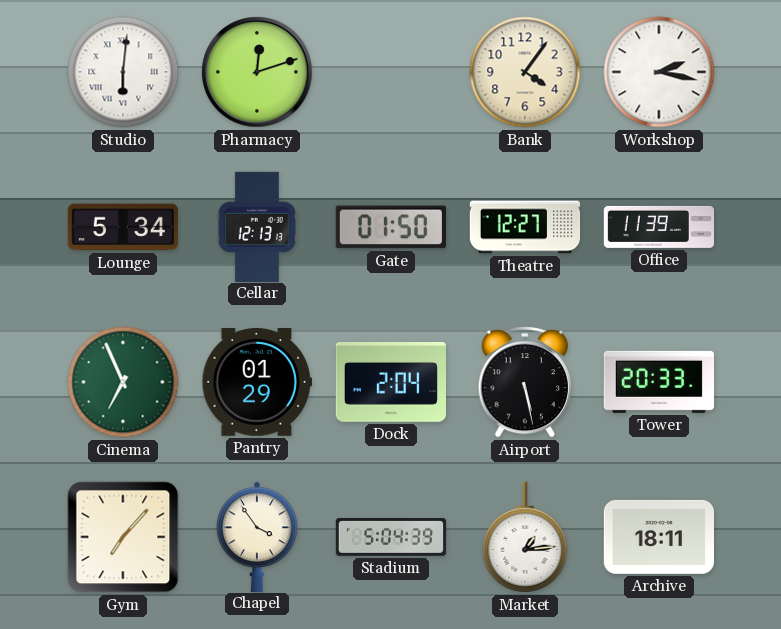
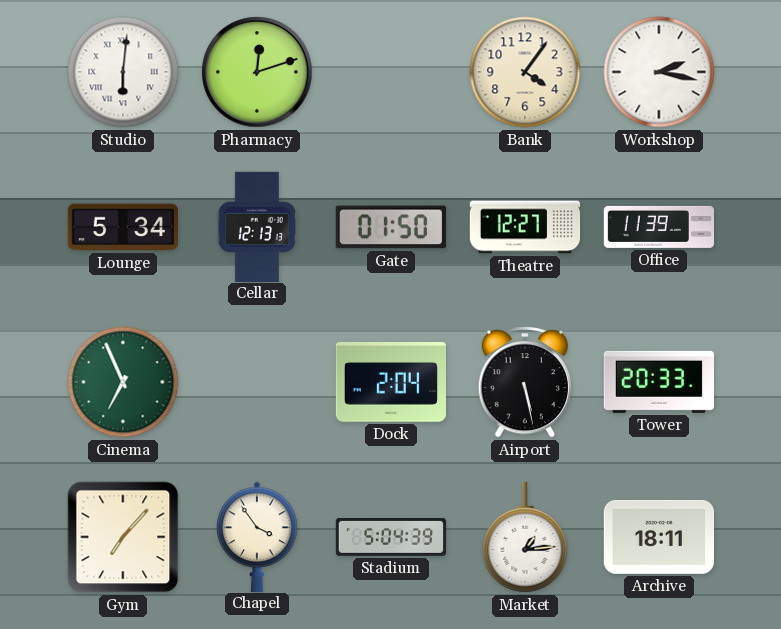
Pantry: 01:29 -> none
